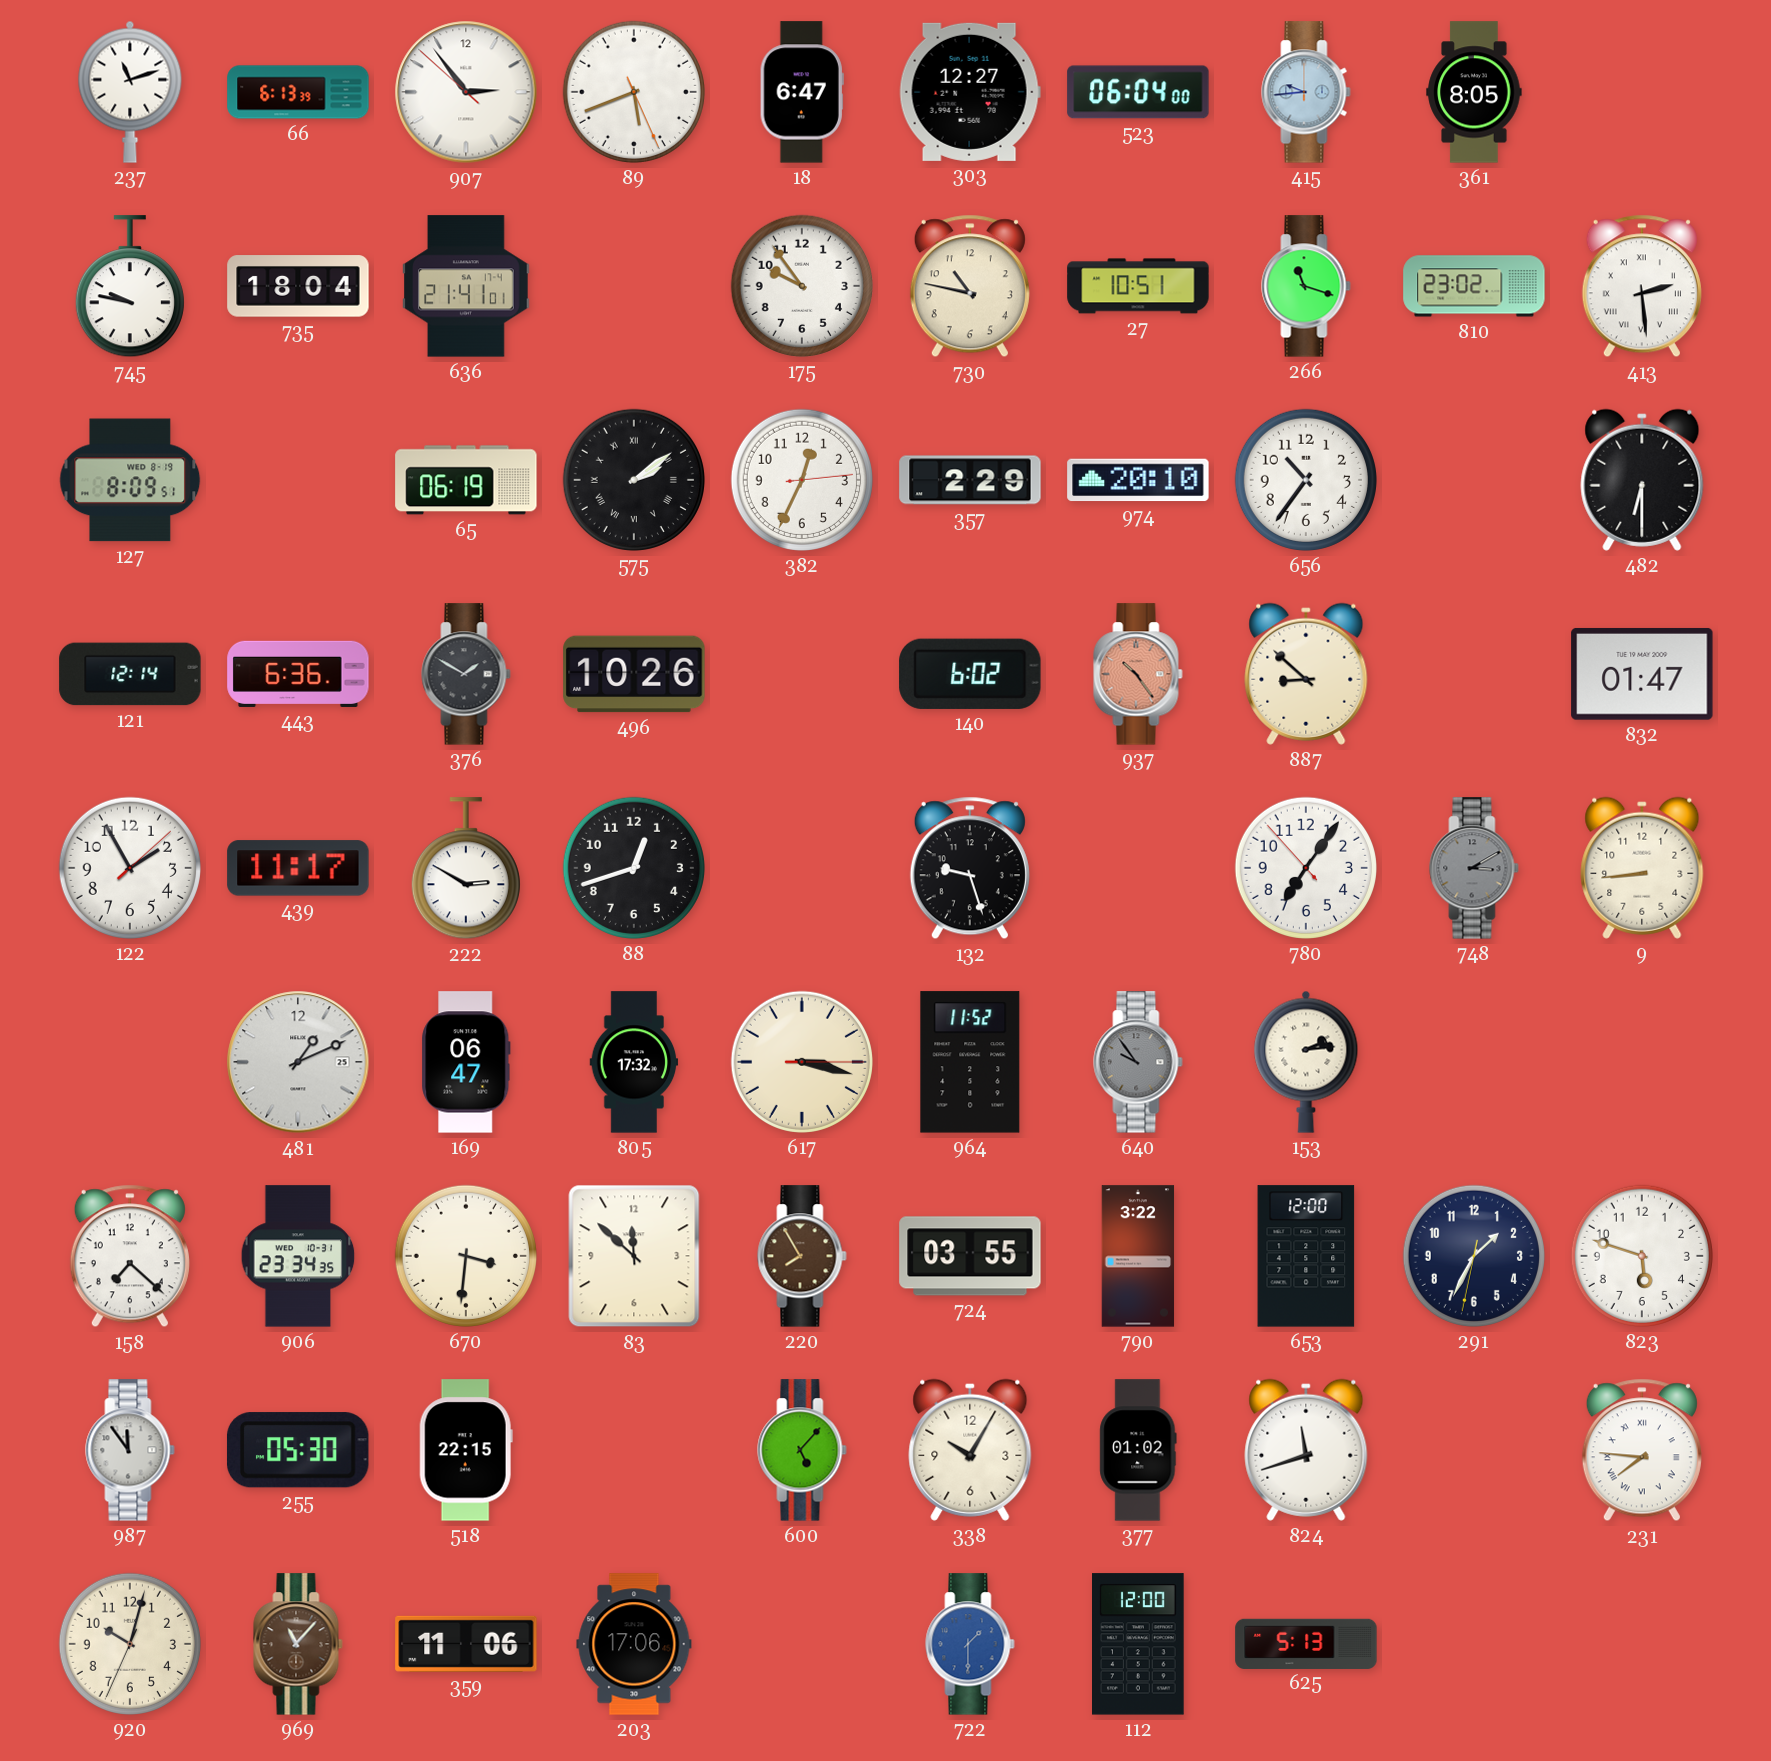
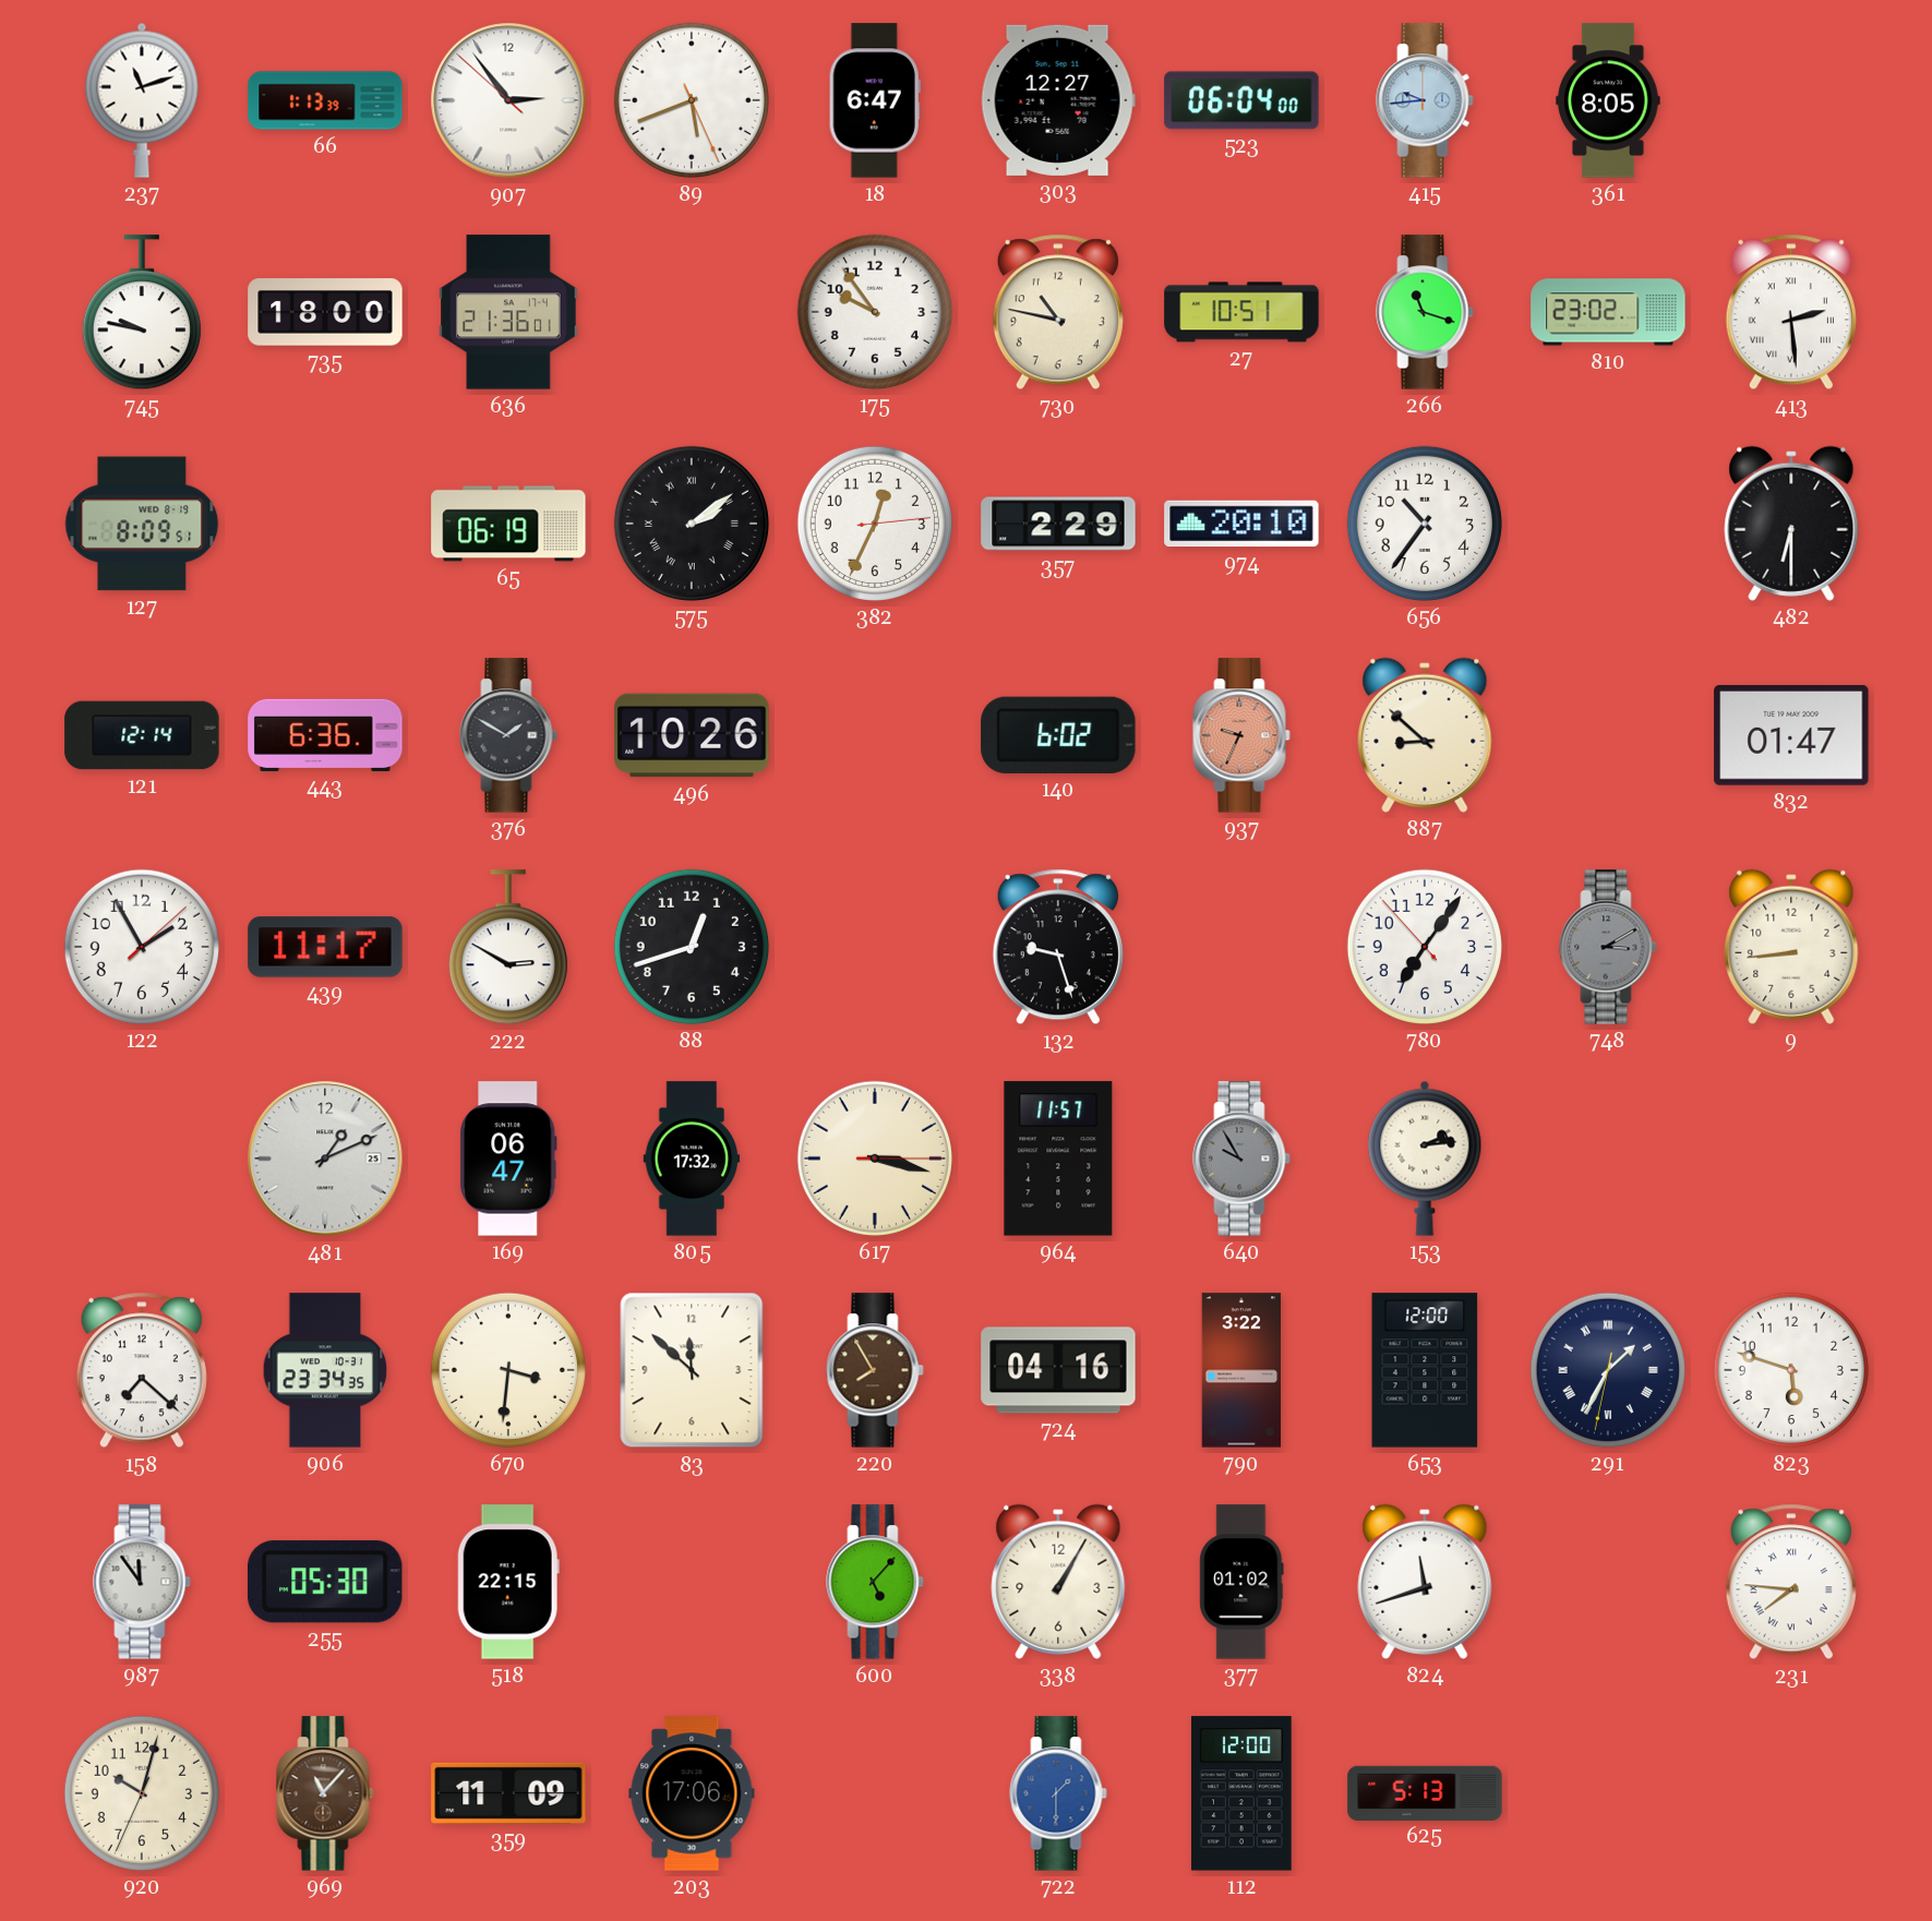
66: 6:13 -> 1:13
735: 18:04 -> 18:00
636: 21:41 -> 21:36
937: 10:24 -> 9:34
964: 11:52 -> 11:57
640: 9:54 -> 9:55
724: 03:55 -> 04:16
291 numerals: Arabic -> Roman
338: 10:05 -> 1:05
359: 11:06 -> 11:09
